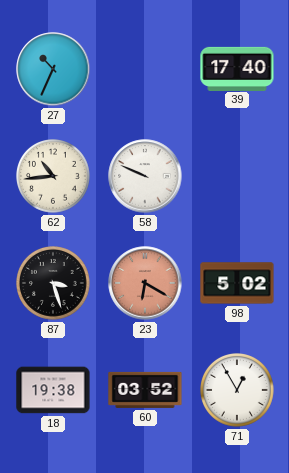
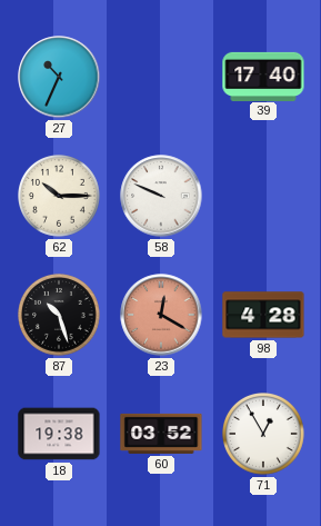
62: 10:44 -> 10:15
87: 3:27 -> 10:27
23: 6:20 -> 12:20
98: 5:02 -> 4:28
